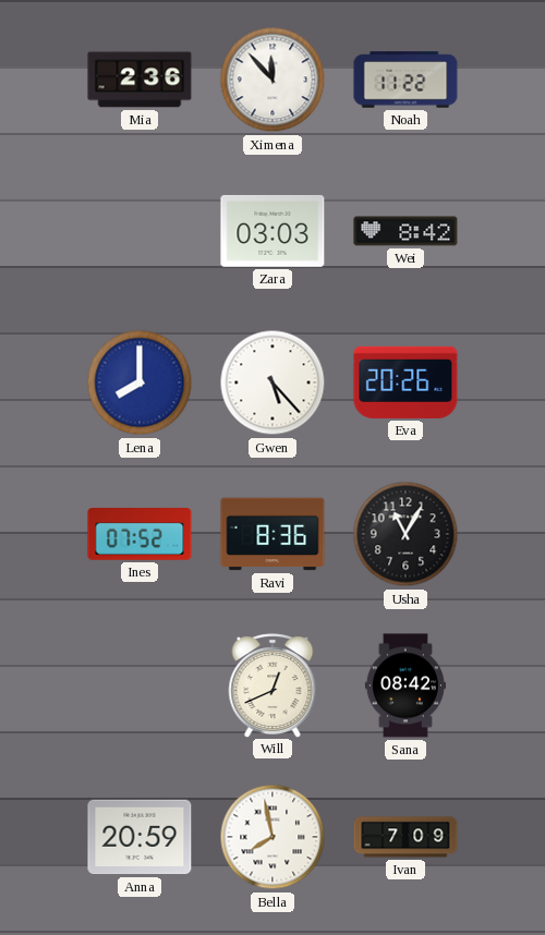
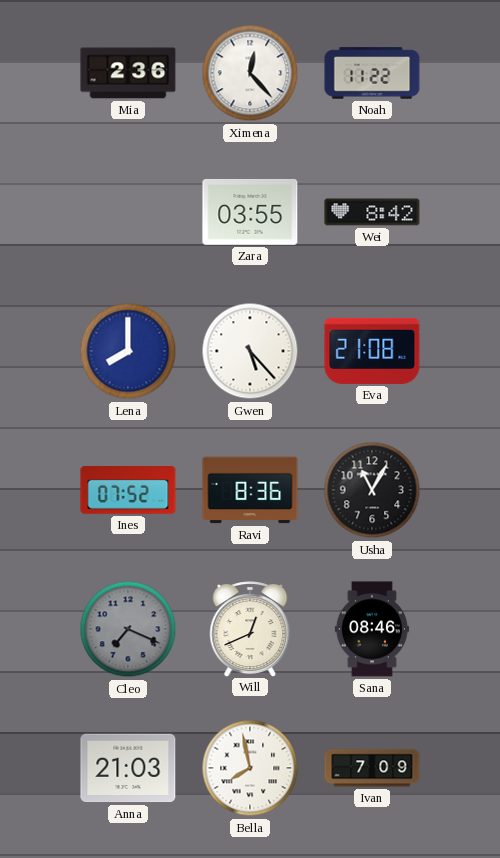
Ximena: 11:53 -> 12:23
Zara: 03:03 -> 03:55
Eva: 20:26 -> 21:08
Cleo: none -> 7:19
Sana: 08:42 -> 08:46
Anna: 20:59 -> 21:03
